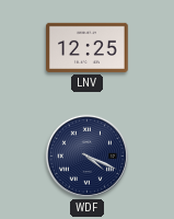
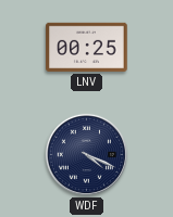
LNV: 12:25 -> 00:25
